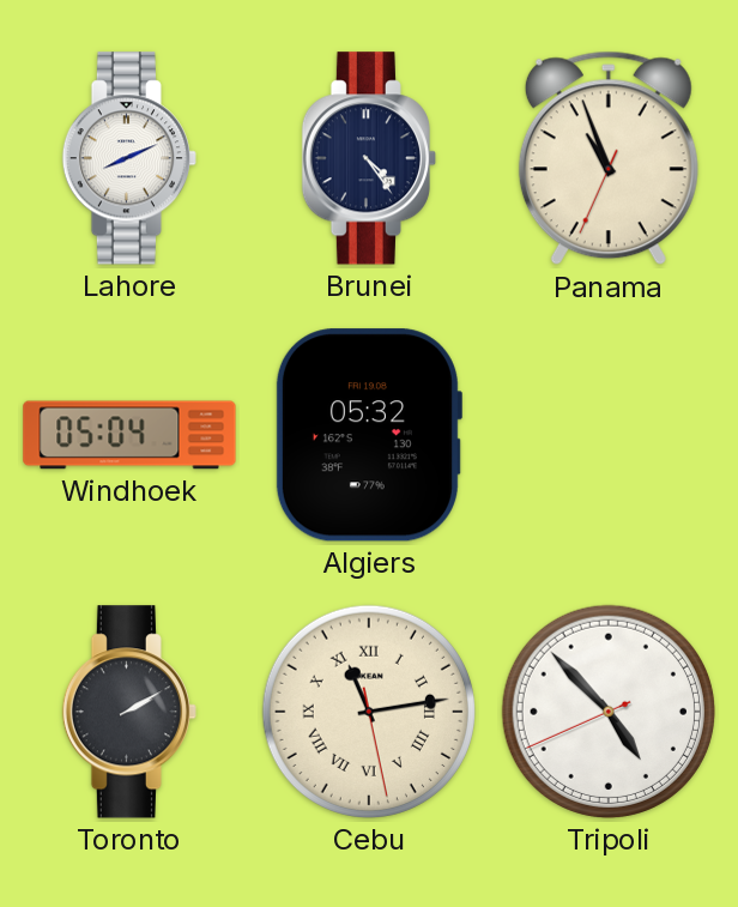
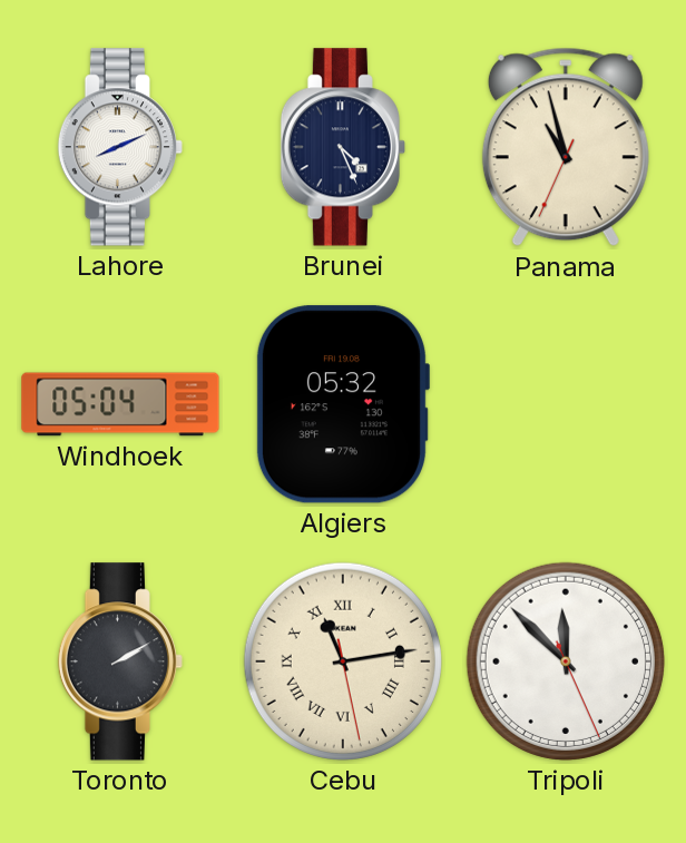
Brunei: 4:24 -> 4:26
Panama: 10:56 -> 10:57
Tripoli: 4:52 -> 11:52
